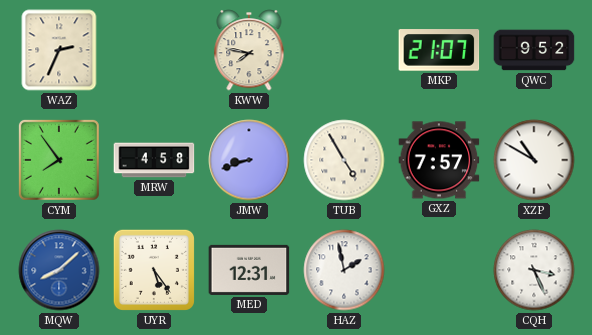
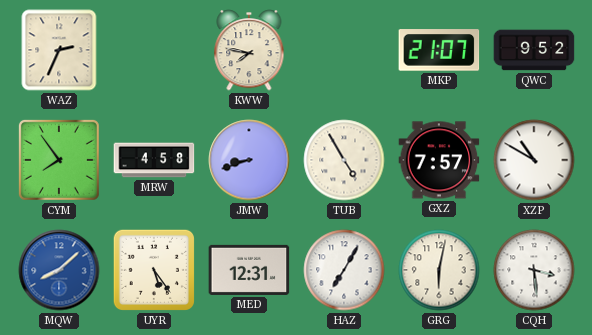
HAZ: 1:58 -> 7:05
GRG: none -> 6:02
CQH: 3:26 -> 3:29
